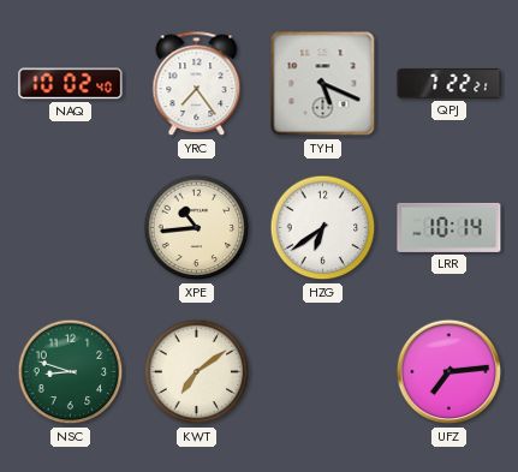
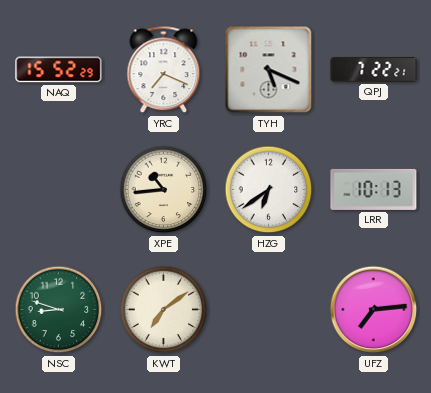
NAQ: 10:02 -> 15:52
YRC: 7:24 -> 7:19
LRR: 10:14 -> 10:13
